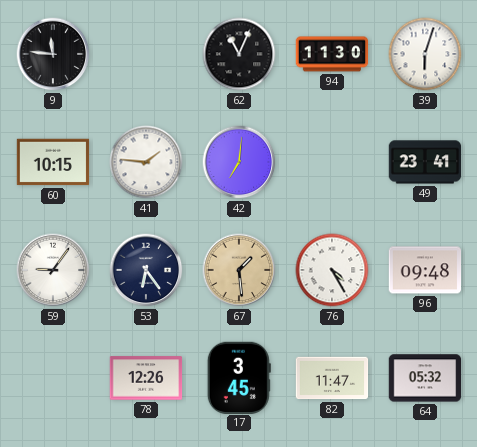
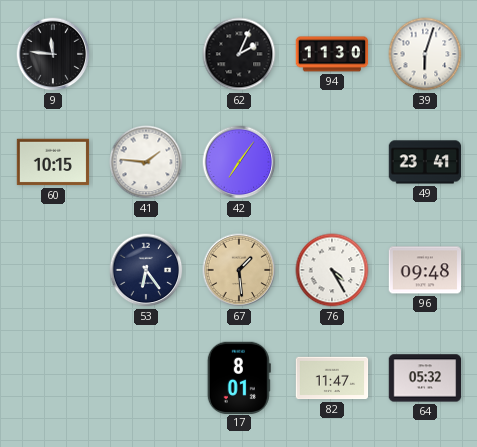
62: 11:04 -> 2:04
42: 7:01 -> 7:06
59: 9:06 -> none
78: 12:26 -> none
17: 3:45 -> 8:01
